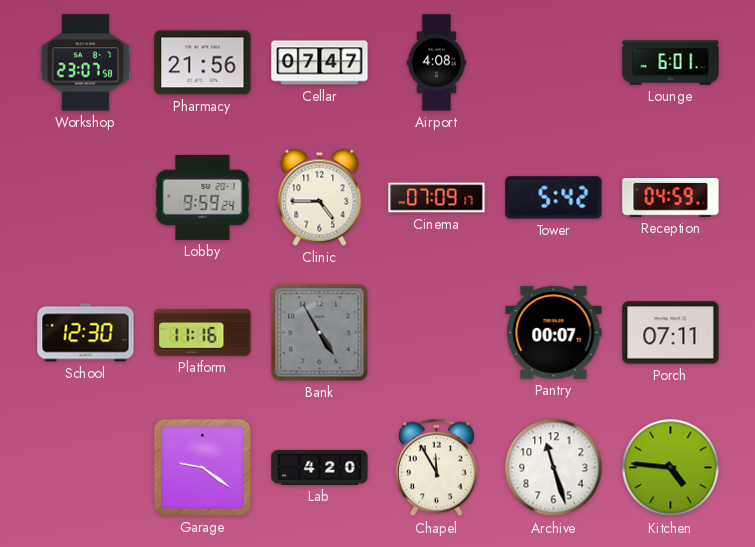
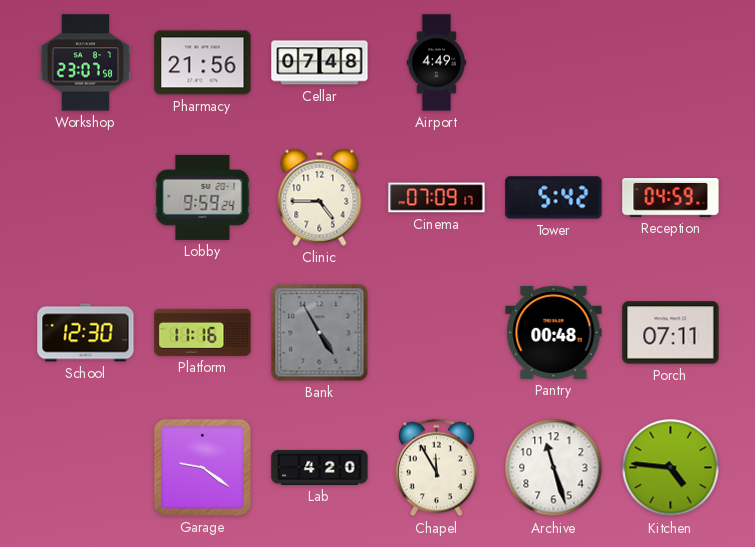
Cellar: 07:47 -> 07:48
Airport: 4:08 -> 4:49
Lounge: 6:01 -> none
Pantry: 00:07 -> 00:48
